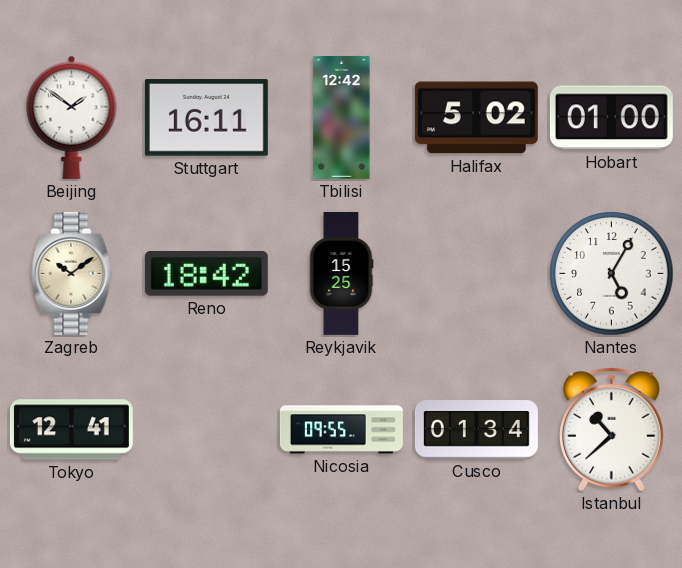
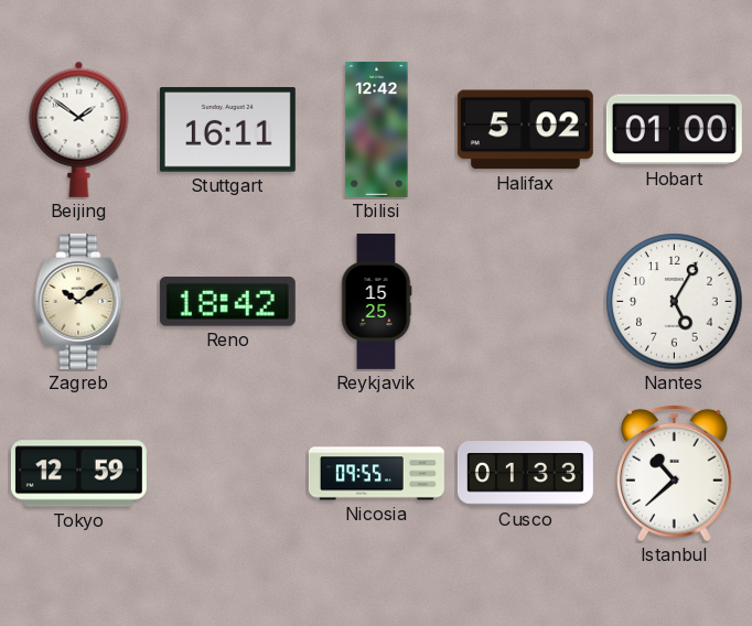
Tokyo: 12:41 -> 12:59
Cusco: 01:34 -> 01:33
